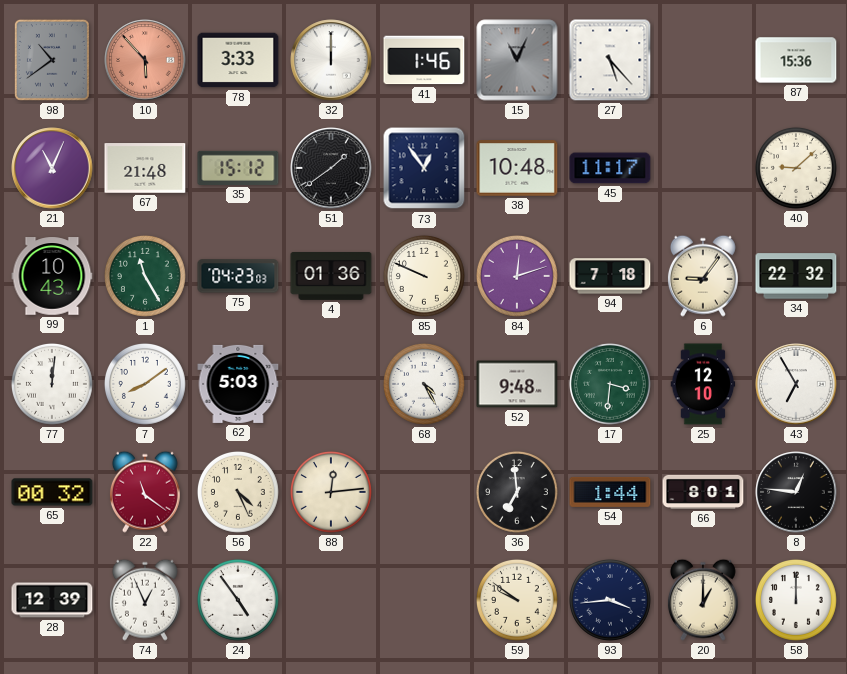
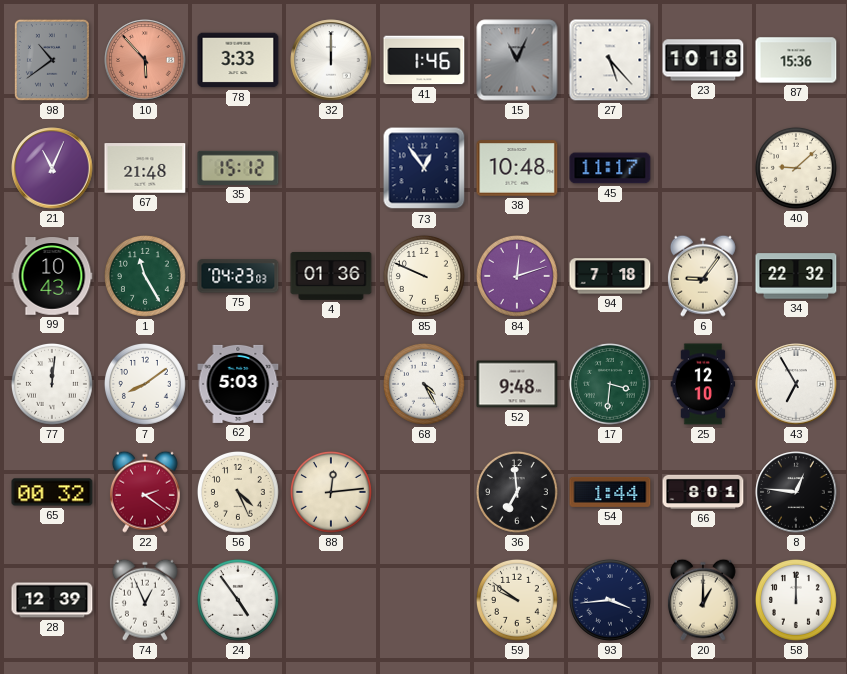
23: none -> 10:18
51: 1:39 -> none
22: 11:21 -> 2:21
